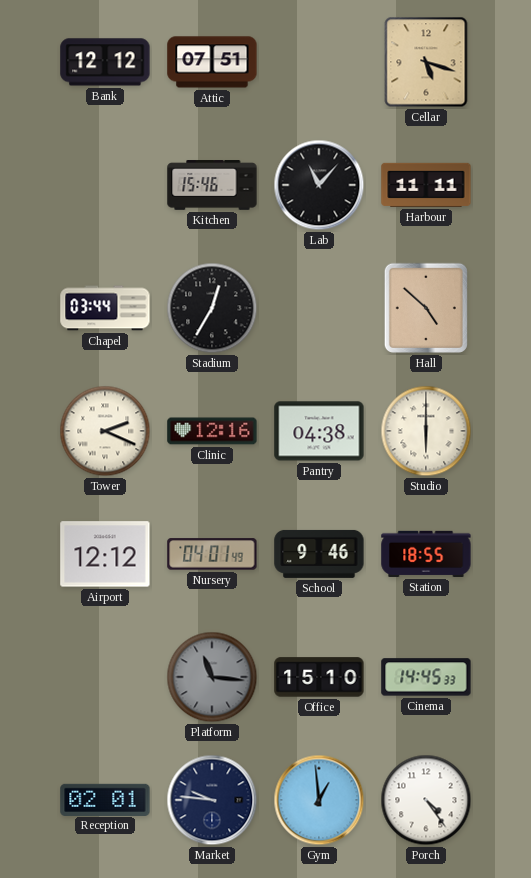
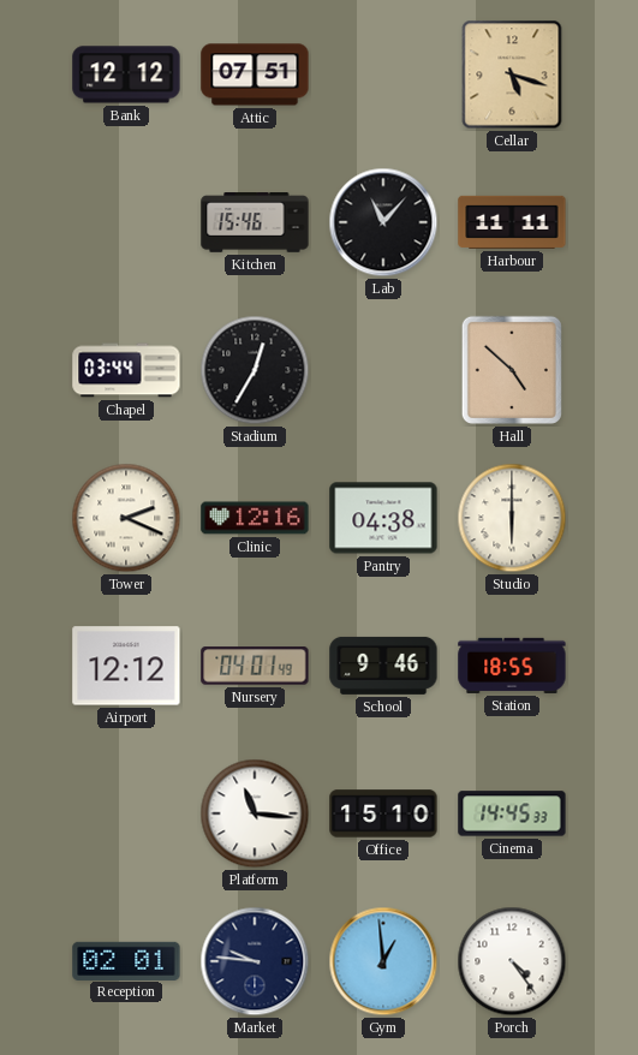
Platform dial: grey -> white
